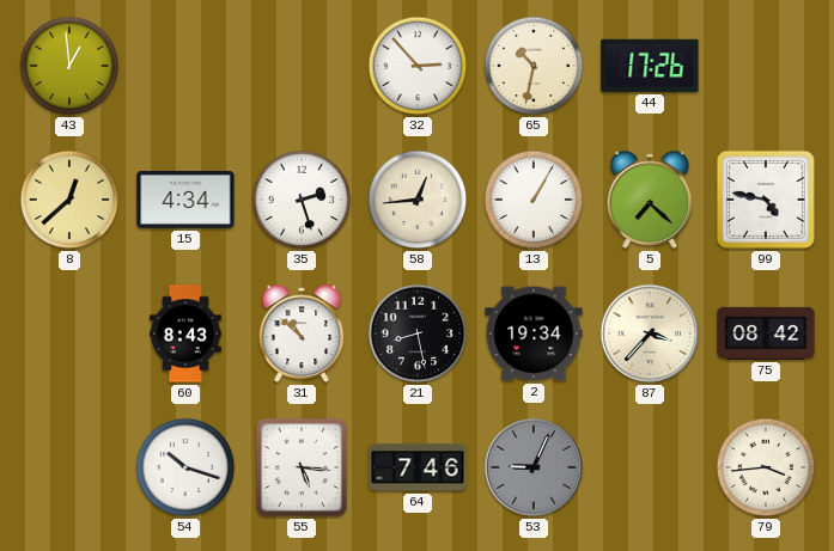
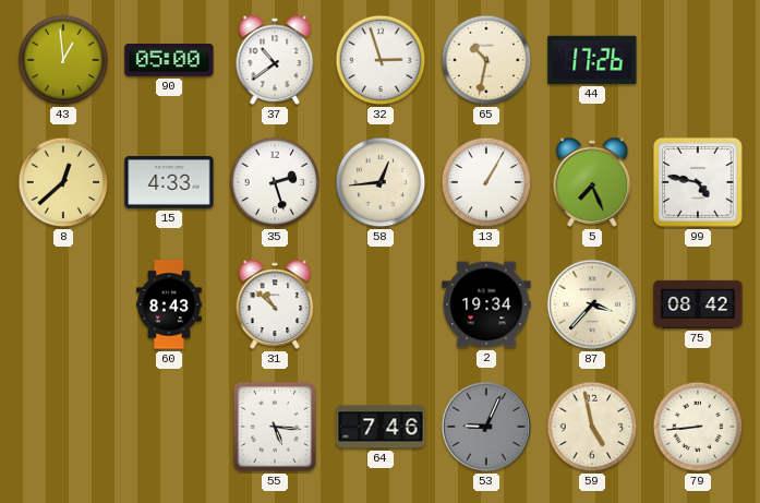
90: none -> 05:00
37: none -> 10:39
32: 2:53 -> 2:57
15: 4:34 -> 4:33
5: 7:22 -> 7:26
21: 8:28 -> none
54: 10:18 -> none
59: none -> 4:58
79: 3:44 -> 8:44
